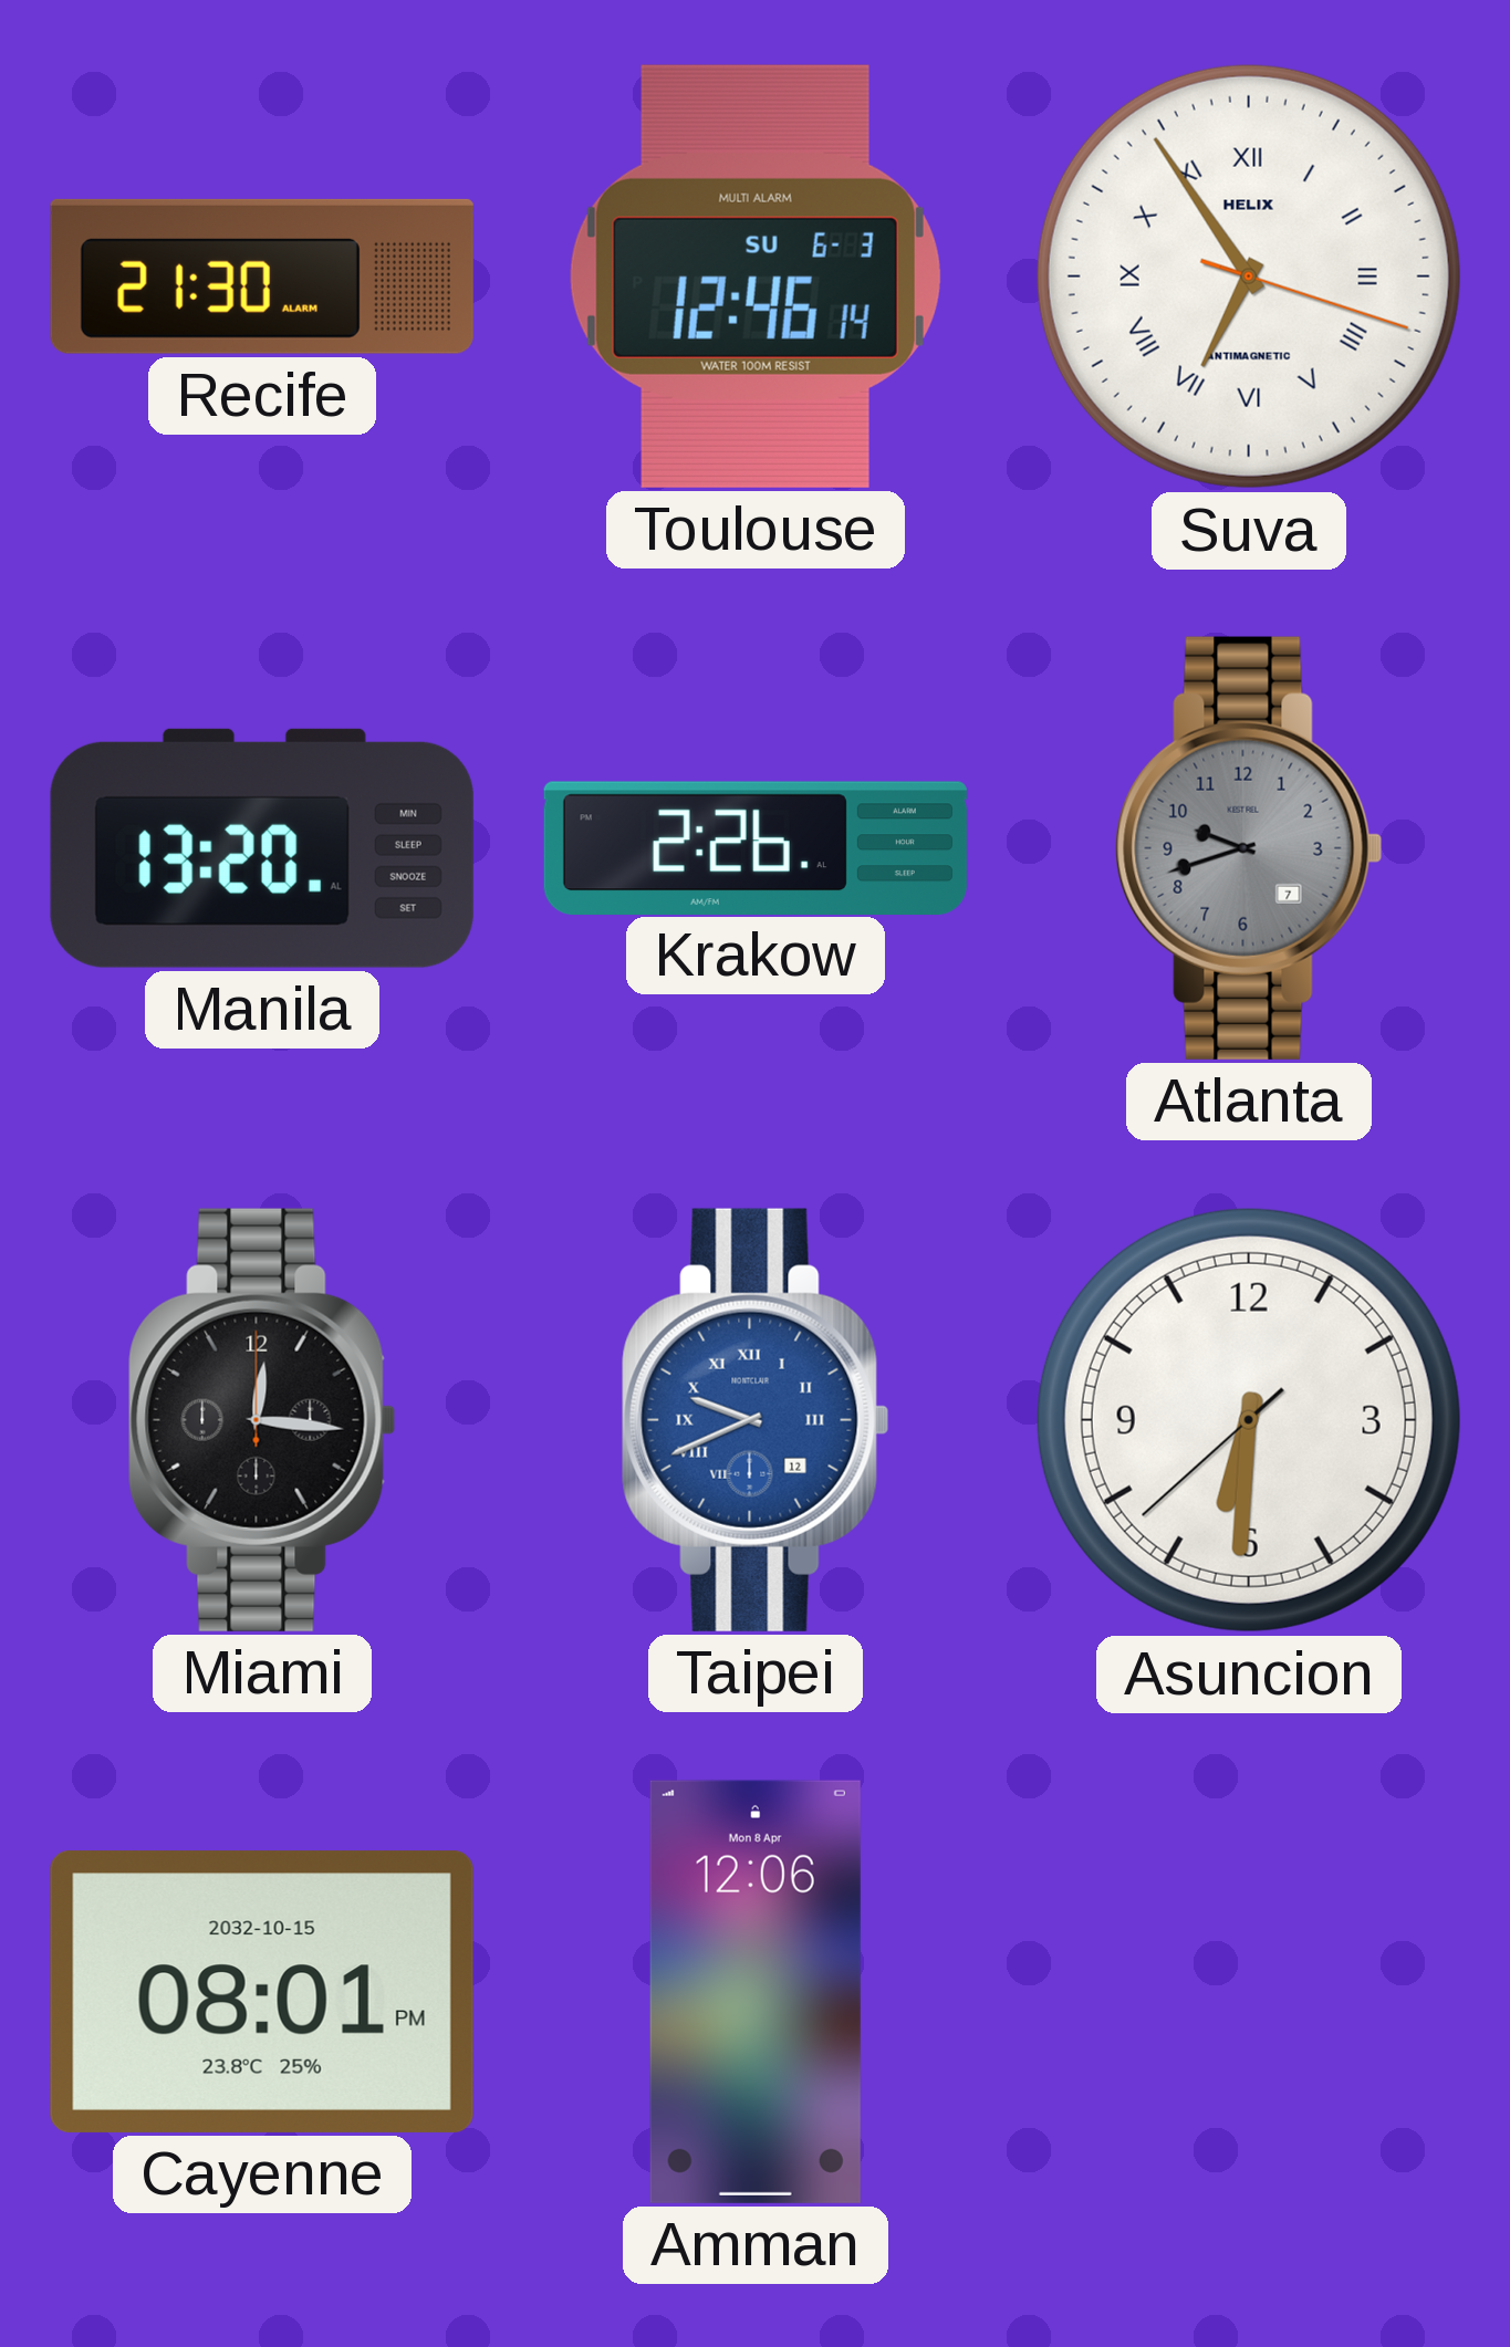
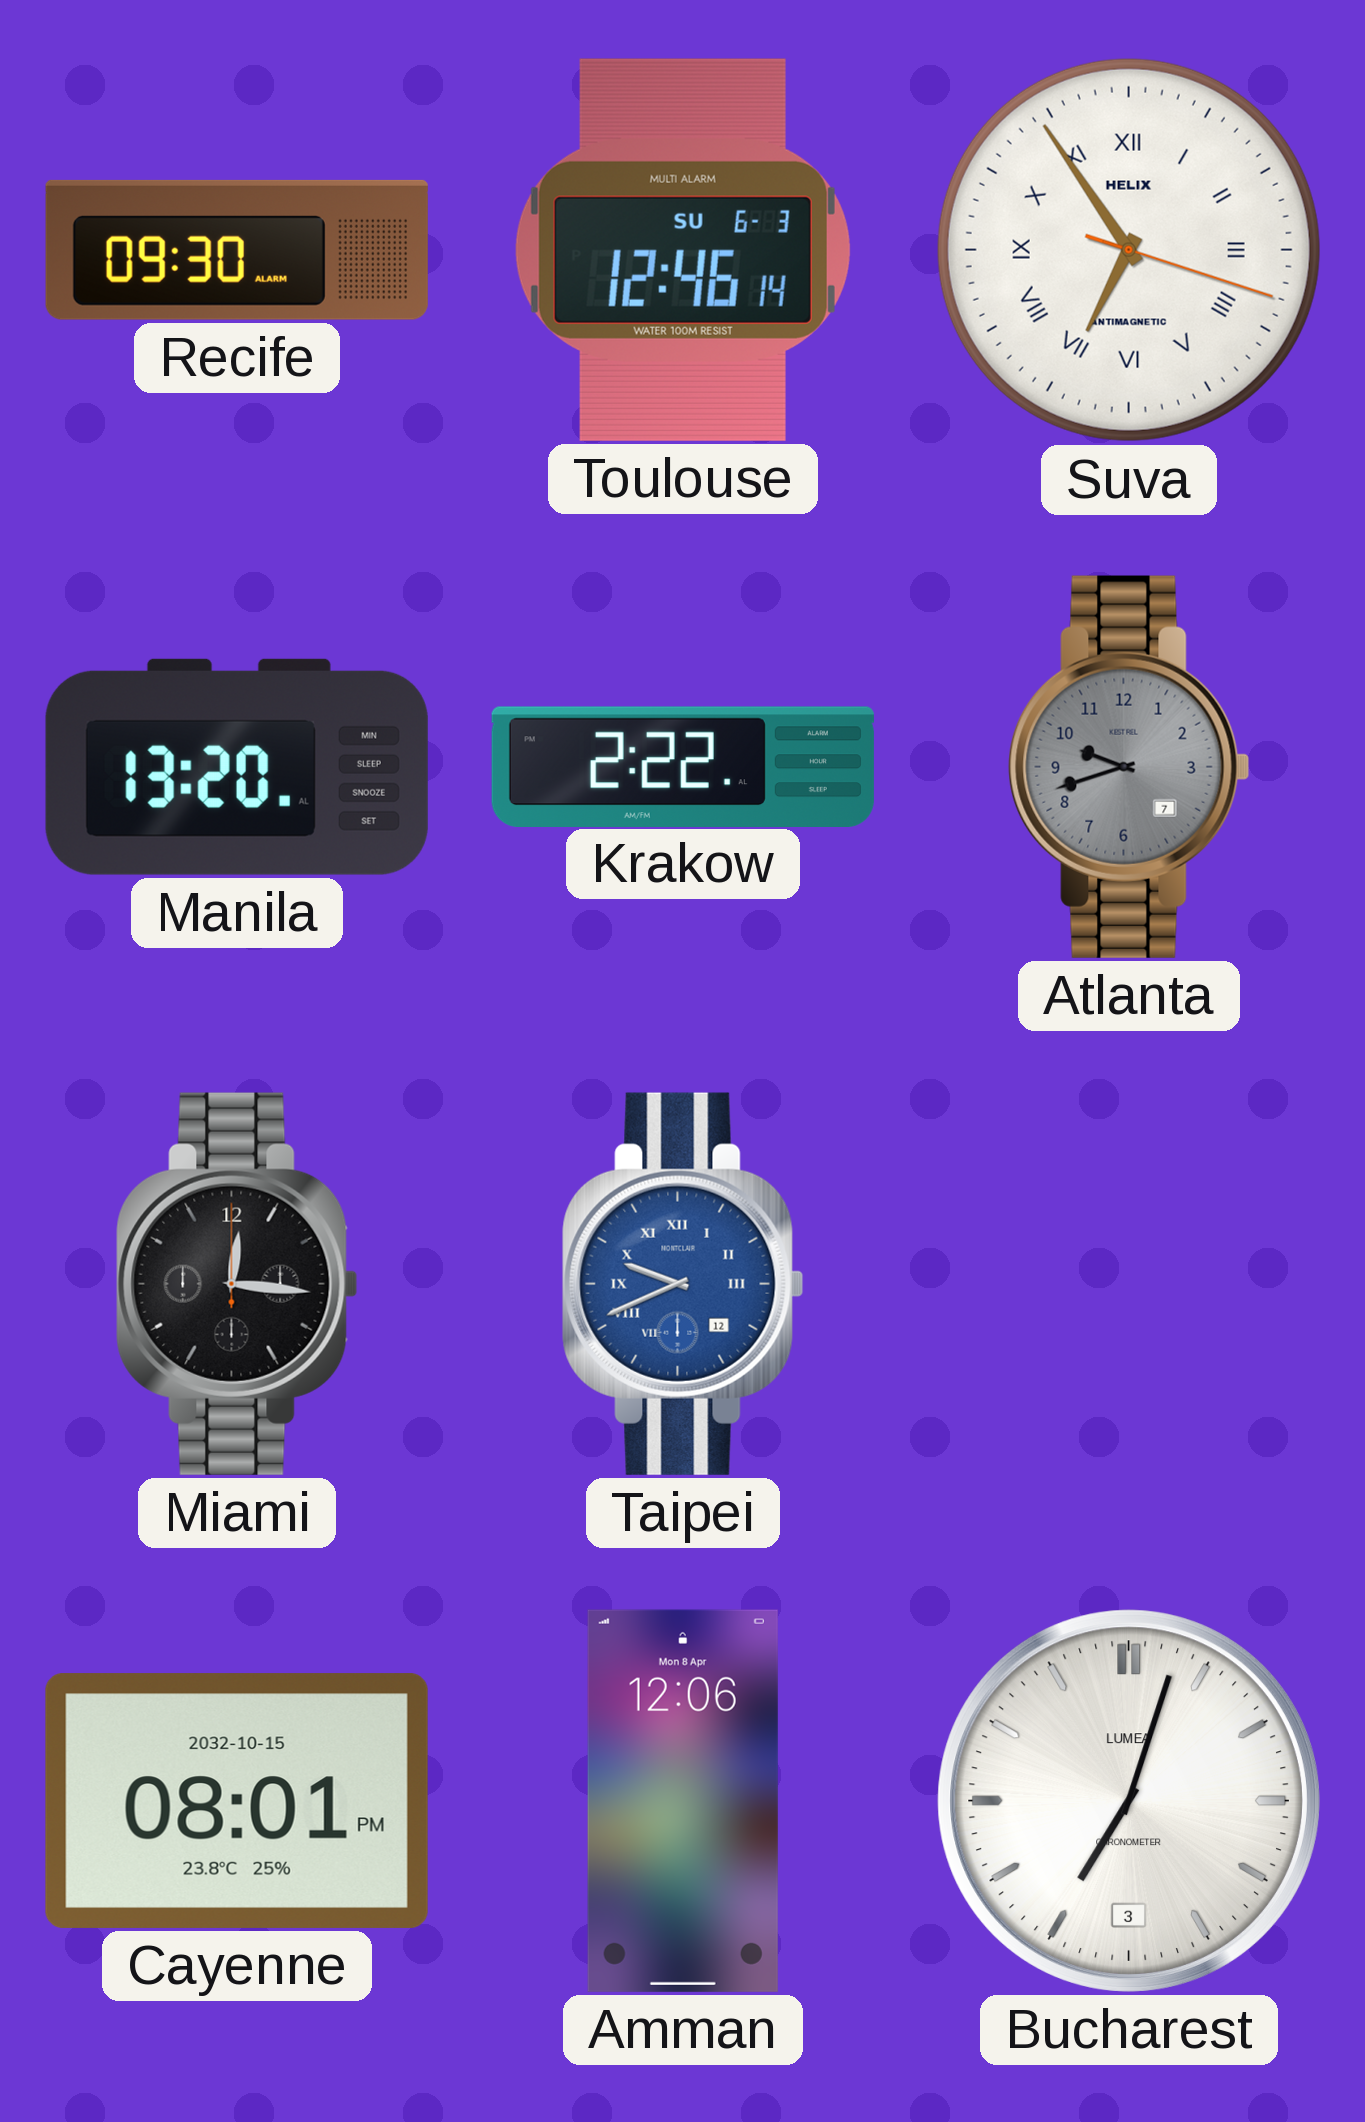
Recife: 21:30 -> 09:30
Krakow: 2:26 -> 2:22
Asuncion: 6:30 -> none
Bucharest: none -> 7:03
